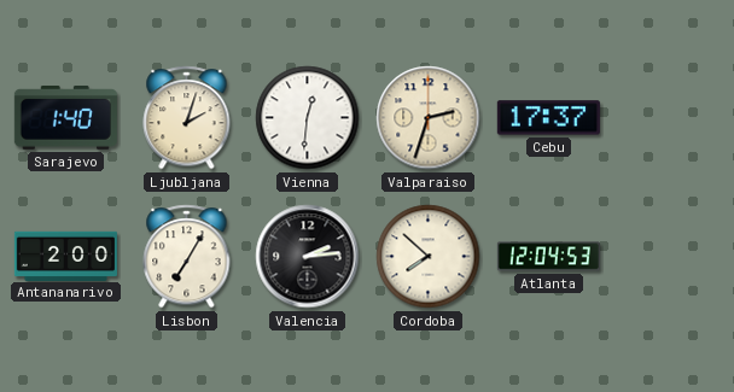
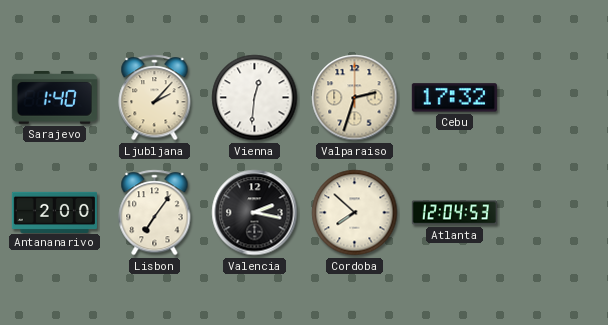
Ljubljana: 2:03 -> 2:07
Cebu: 17:37 -> 17:32
Lisbon: 7:05 -> 7:06
Valencia: 2:14 -> 2:17
